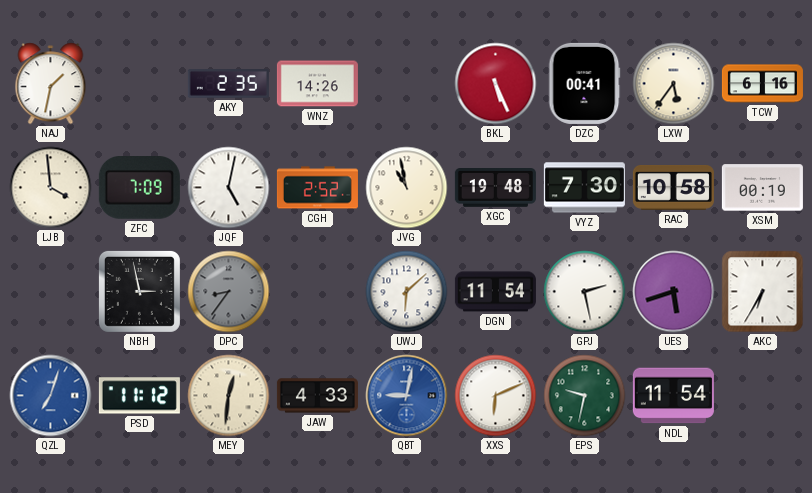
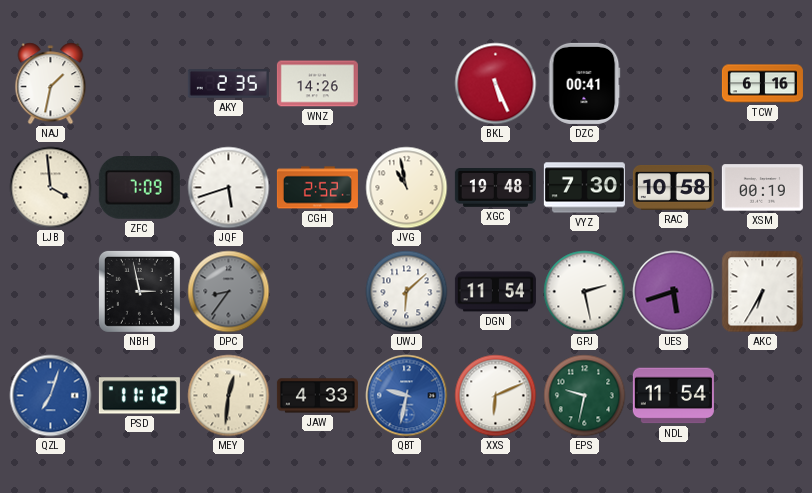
LXW: 5:36 -> none
JQF: 5:02 -> 5:42
QBT: 9:02 -> 9:32
